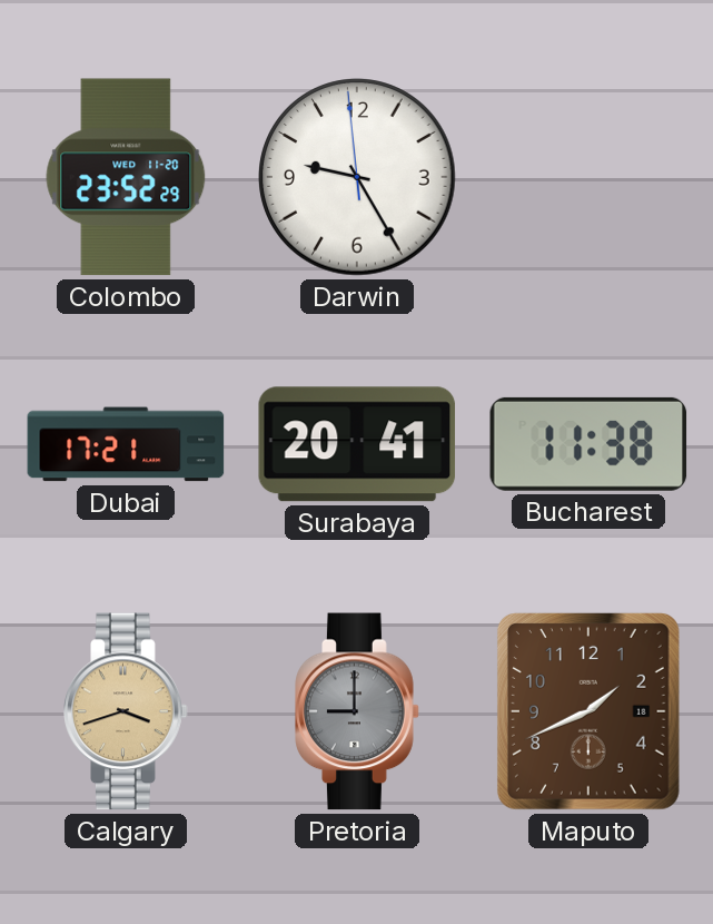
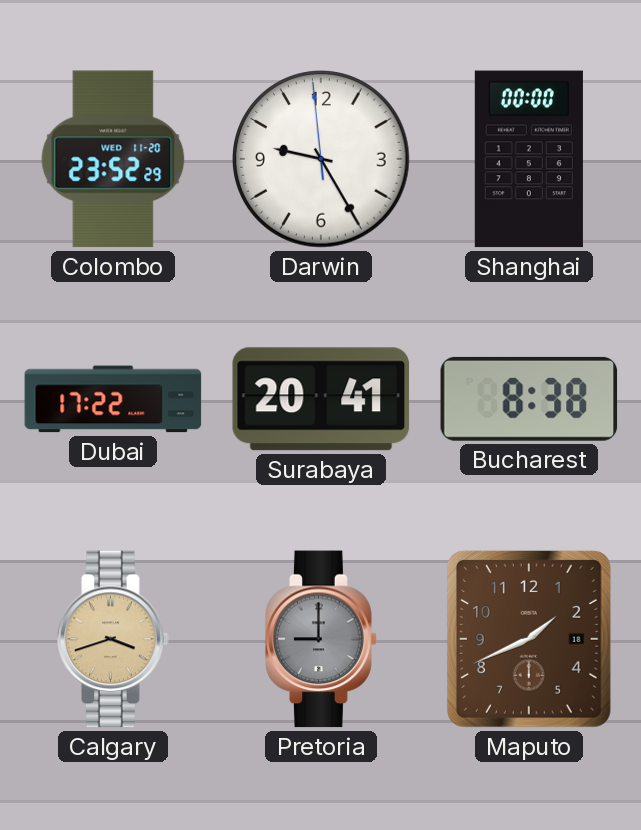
Shanghai: none -> 00:00
Dubai: 17:21 -> 17:22
Bucharest: 11:38 -> 8:38
